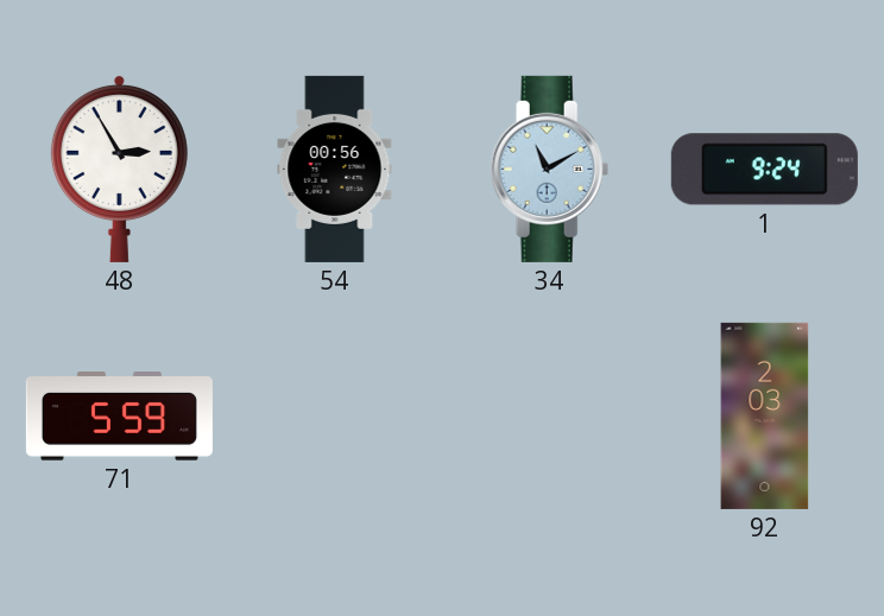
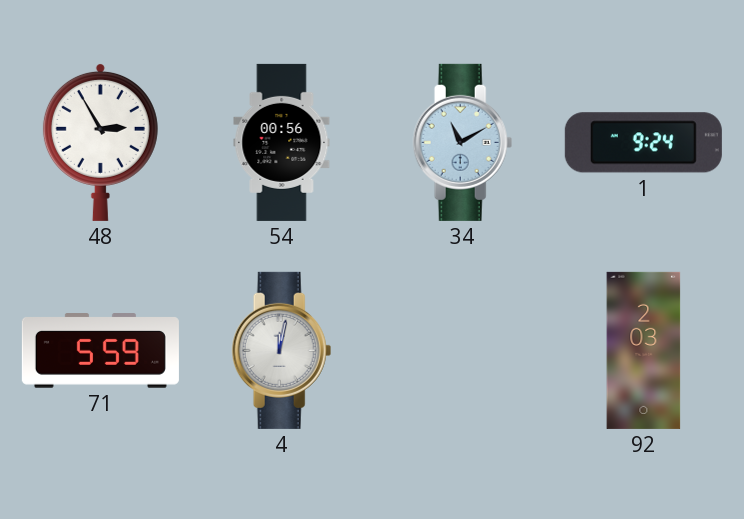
4: none -> 12:02
